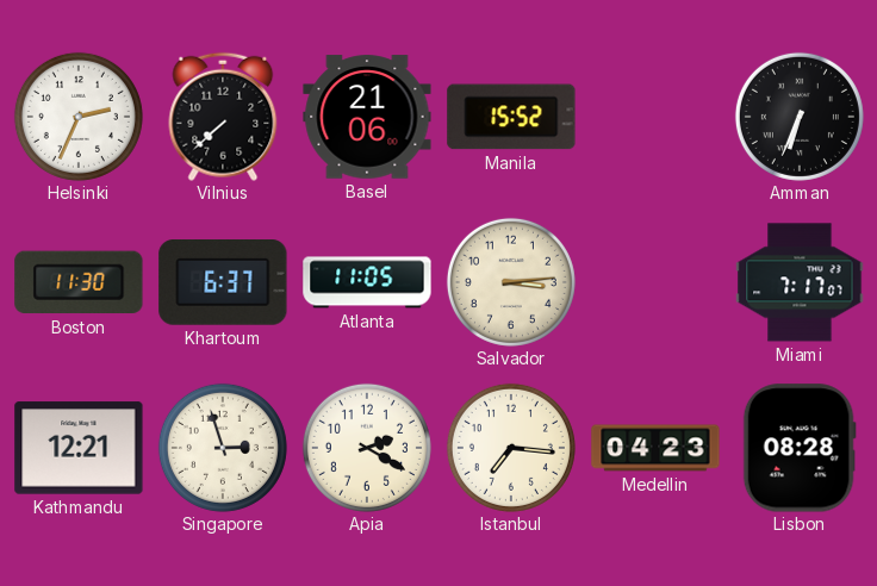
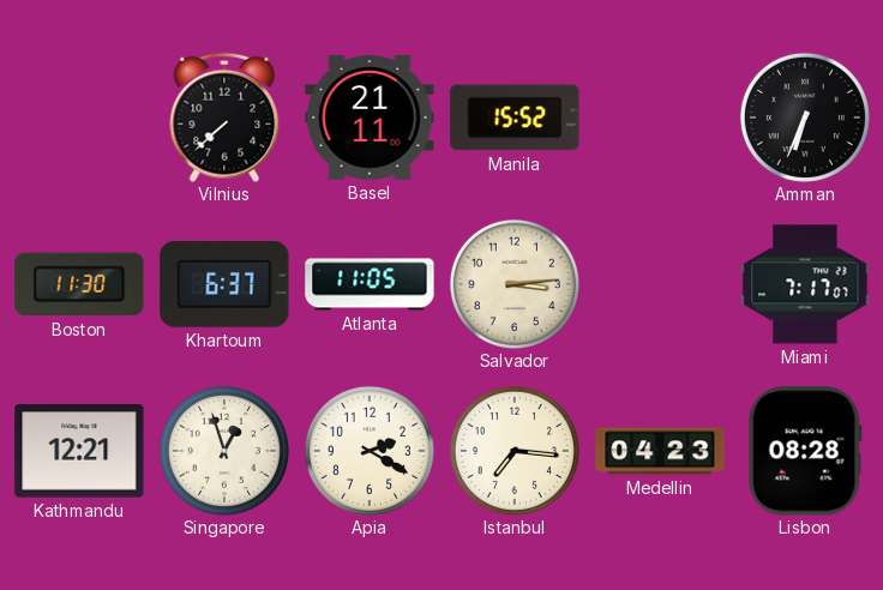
Helsinki: 2:34 -> none
Basel: 21:06 -> 21:11
Singapore: 2:57 -> 12:57
